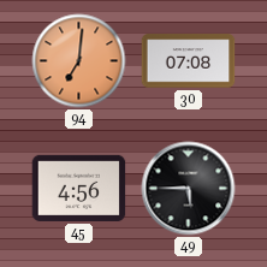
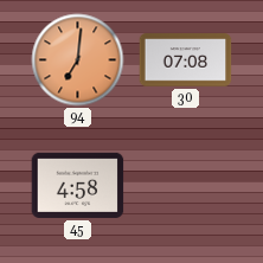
45: 4:56 -> 4:58
49: 5:45 -> none
